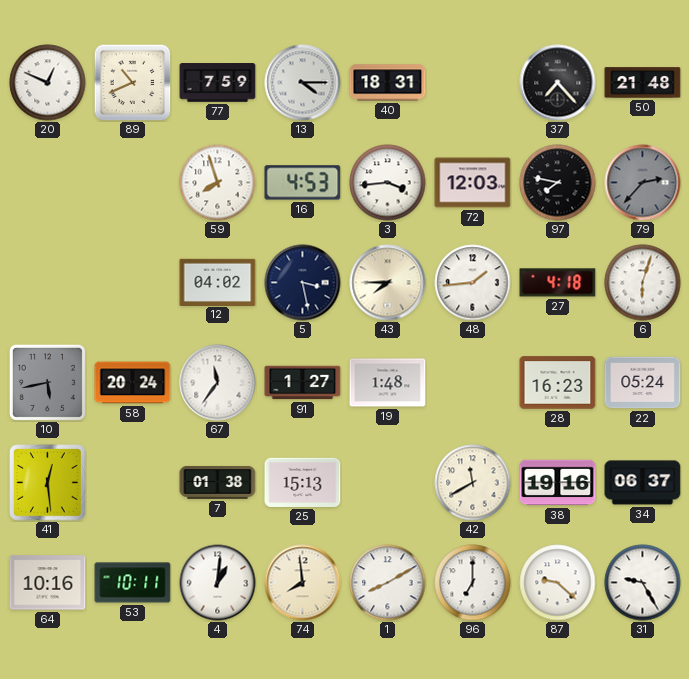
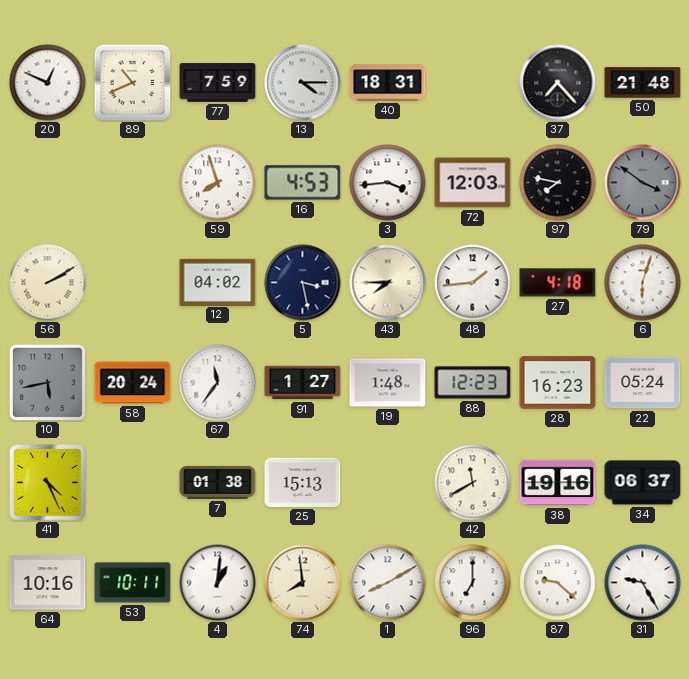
79: 2:37 -> 3:51
56: none -> 2:10
88: none -> 12:23
41: 12:29 -> 4:26
